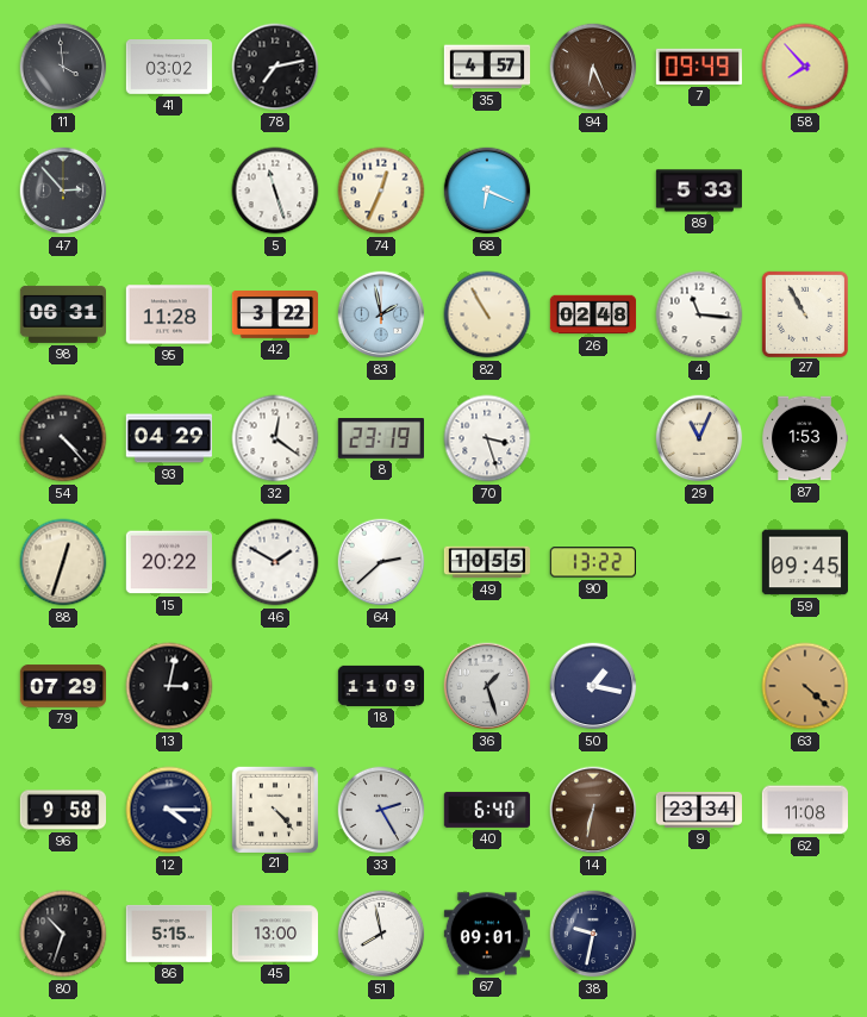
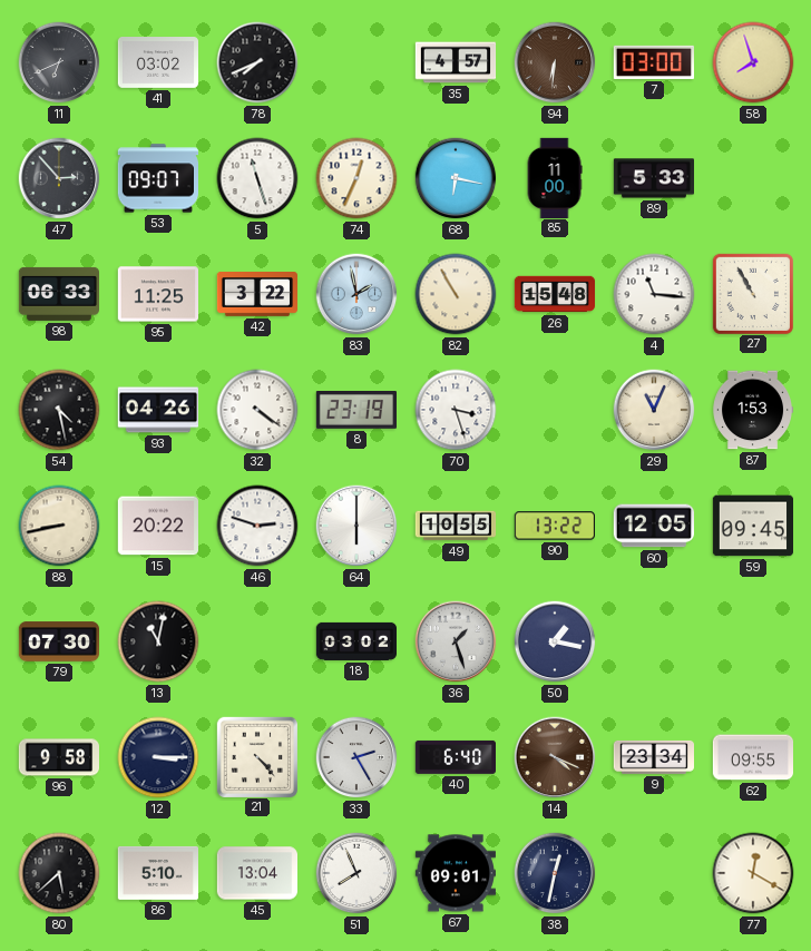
11: 3:59 -> 6:41
78: 7:13 -> 7:41
94: 6:26 -> 6:31
7: 09:49 -> 03:00
58: 7:53 -> 7:57
53: none -> 09:07
68: 6:19 -> 6:17
85: none -> 11:00
98: 06:31 -> 06:33
95: 11:28 -> 11:25
26: 02:48 -> 15:48
54: 4:23 -> 4:28
93: 04:29 -> 04:26
32: 12:21 -> 4:21
88: 12:33 -> 8:43
46: 1:50 -> 2:48
64: 2:38 -> 6:00
60: none -> 12:05
79: 07:29 -> 07:30
13: 3:02 -> 11:02
18: 11:09 -> 03:02
63: 4:22 -> none
12: 4:15 -> 3:15
14: 6:32 -> 4:19
62: 11:08 -> 09:55
80: 10:33 -> 5:38
86: 5:15 -> 5:10
45: 13:00 -> 13:04
51: 7:58 -> 7:56
38: 9:32 -> 12:32
77: none -> 12:20
